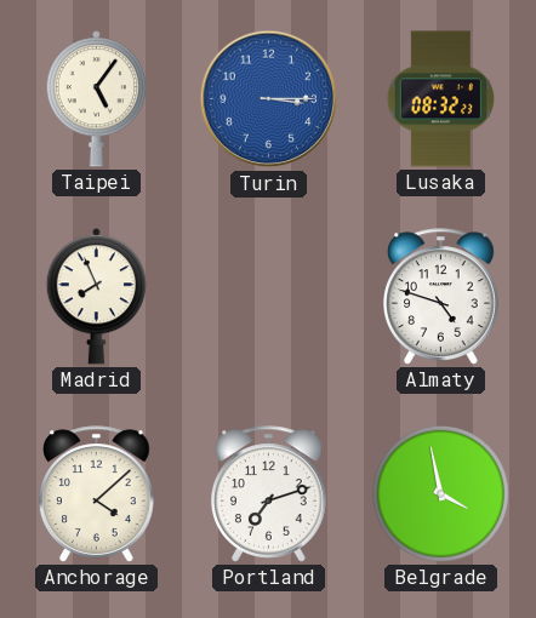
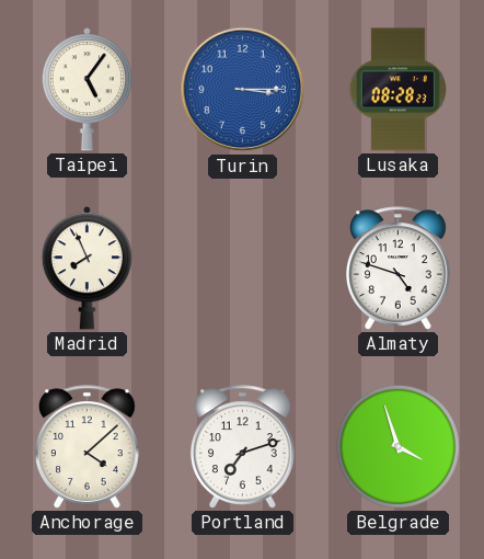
Lusaka: 08:32 -> 08:28
Belgrade: 3:58 -> 3:57
